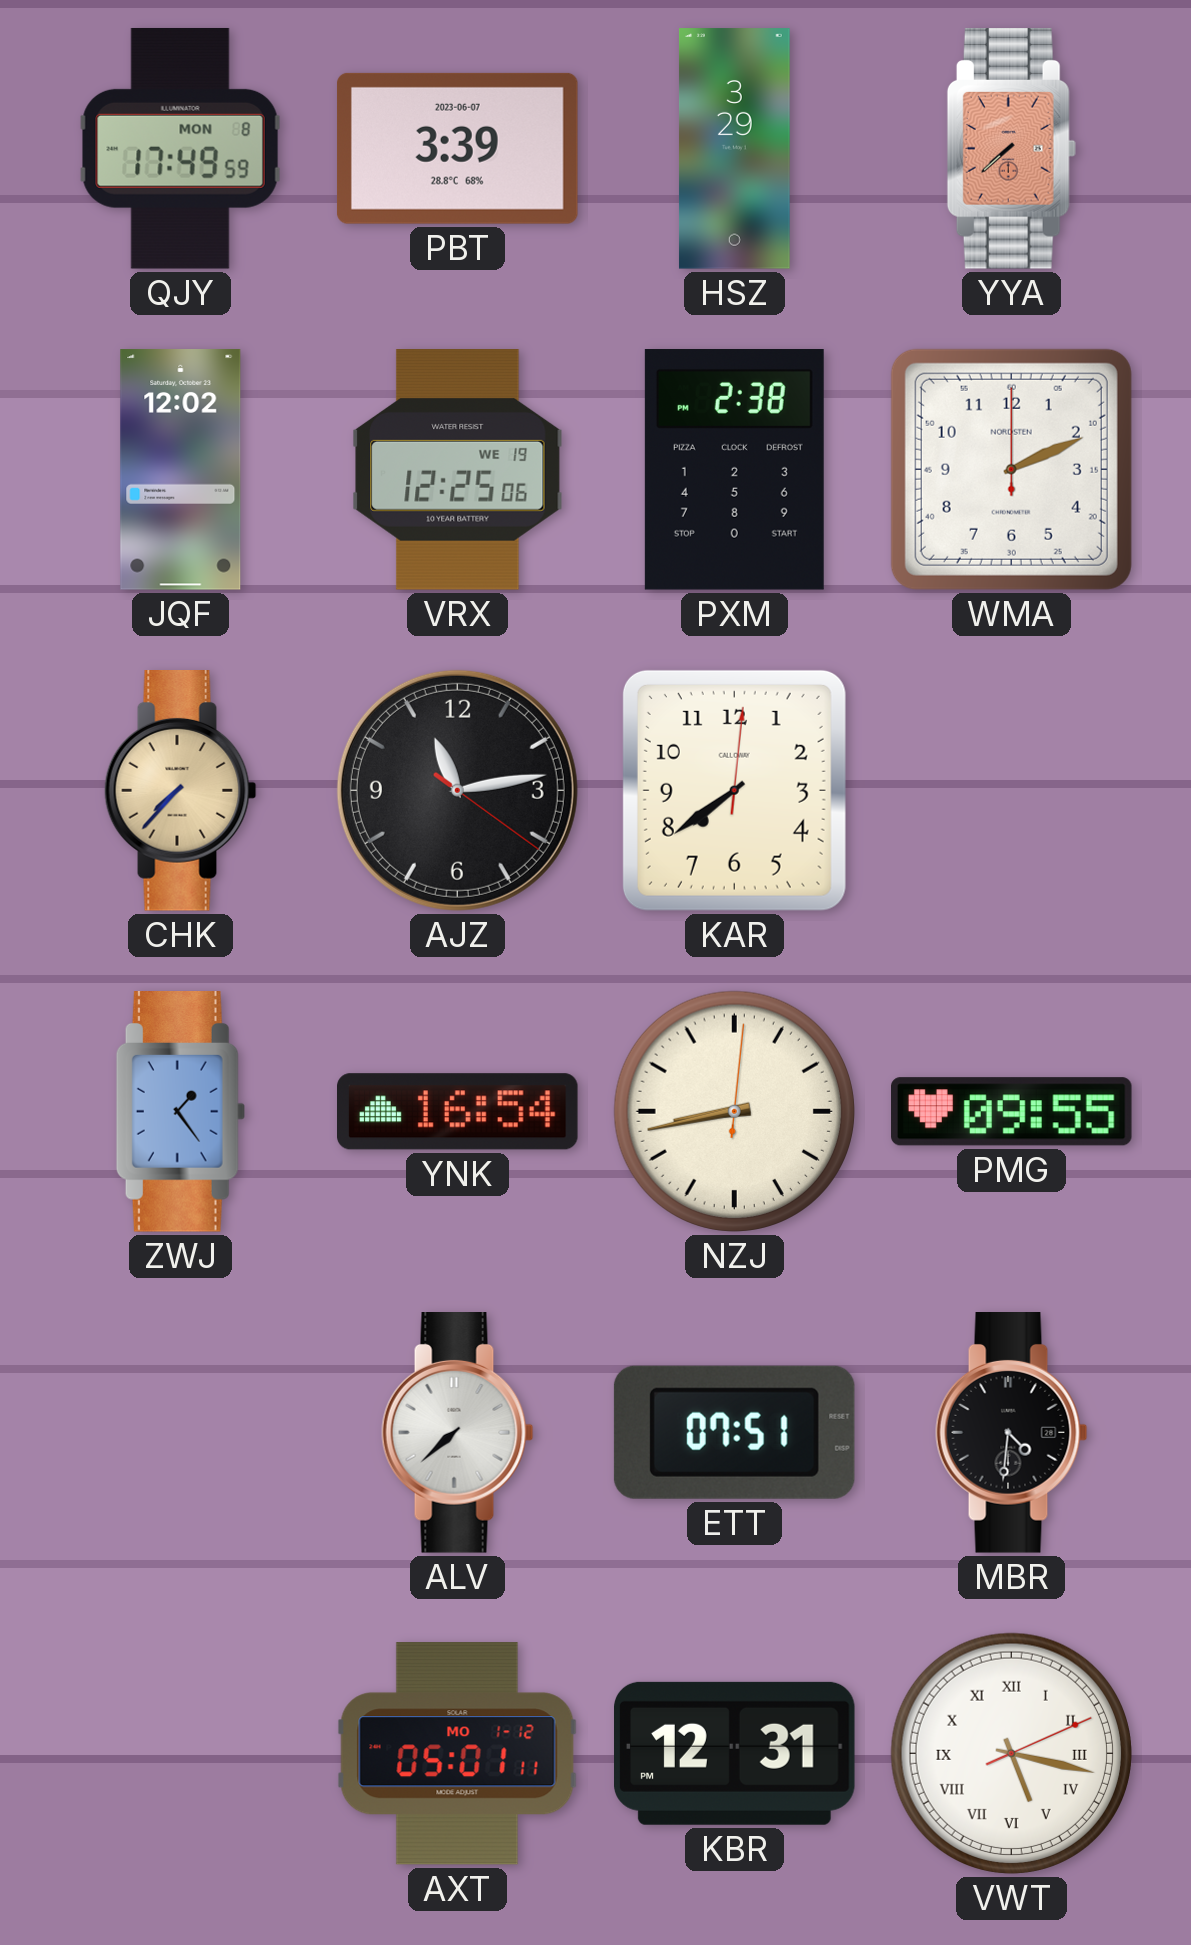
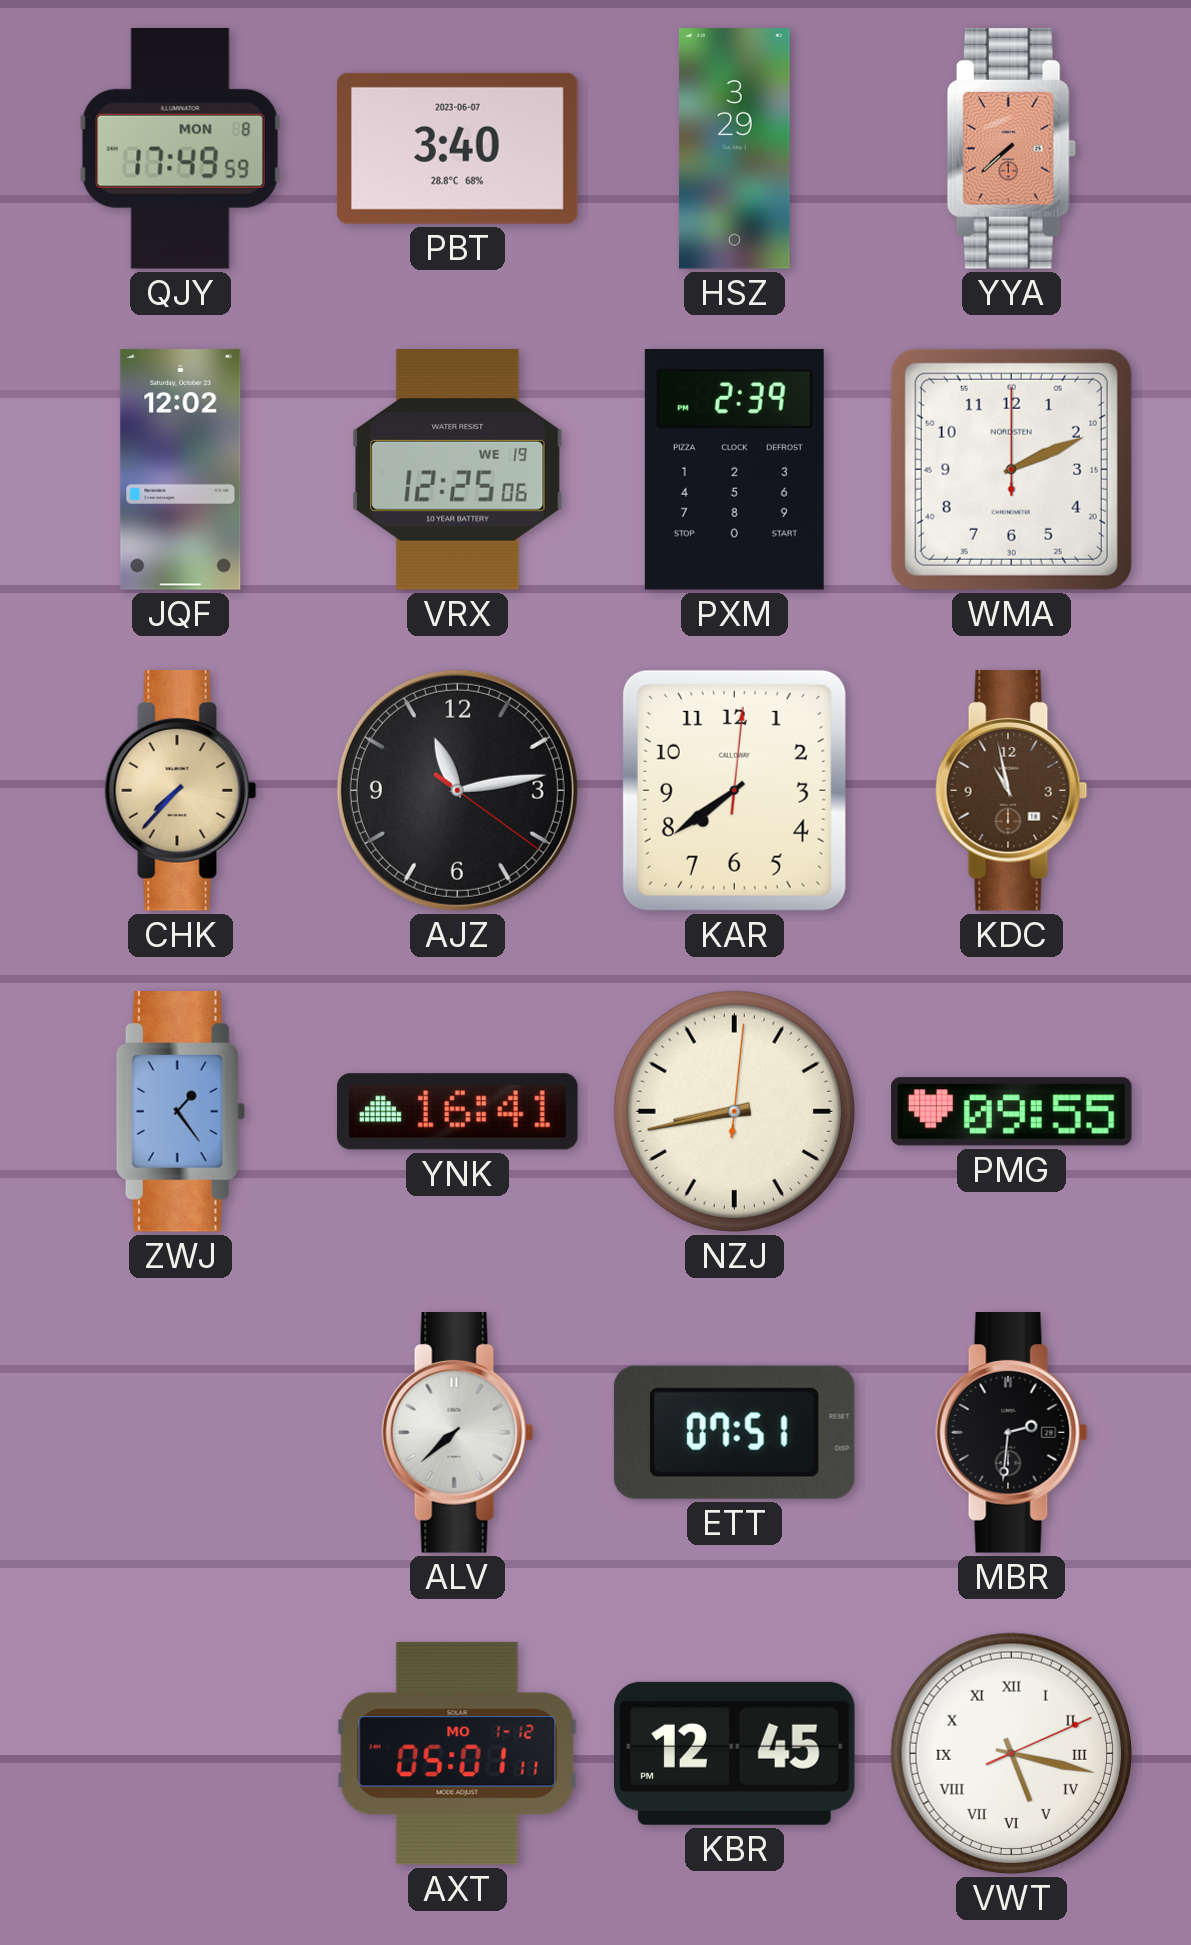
PBT: 3:39 -> 3:40
PXM: 2:38 -> 2:39
KDC: none -> 10:58
YNK: 16:54 -> 16:41
MBR: 4:31 -> 2:31
KBR: 12:31 -> 12:45
